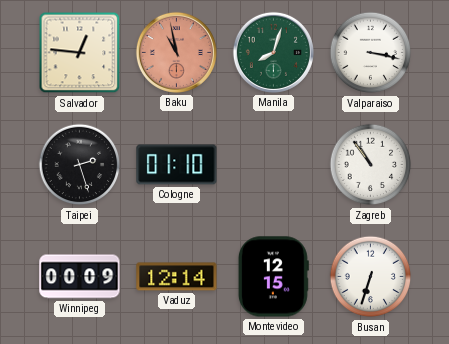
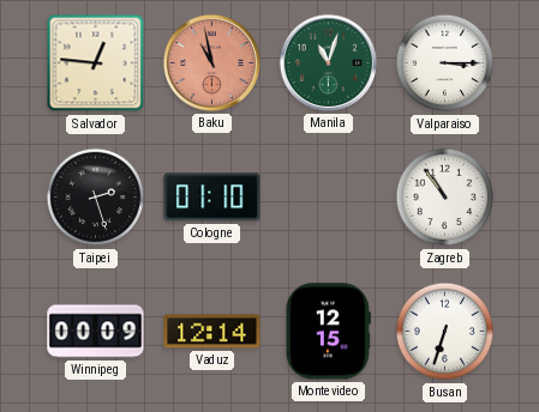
Manila: 8:03 -> 11:03
Valparaiso: 3:17 -> 3:15
